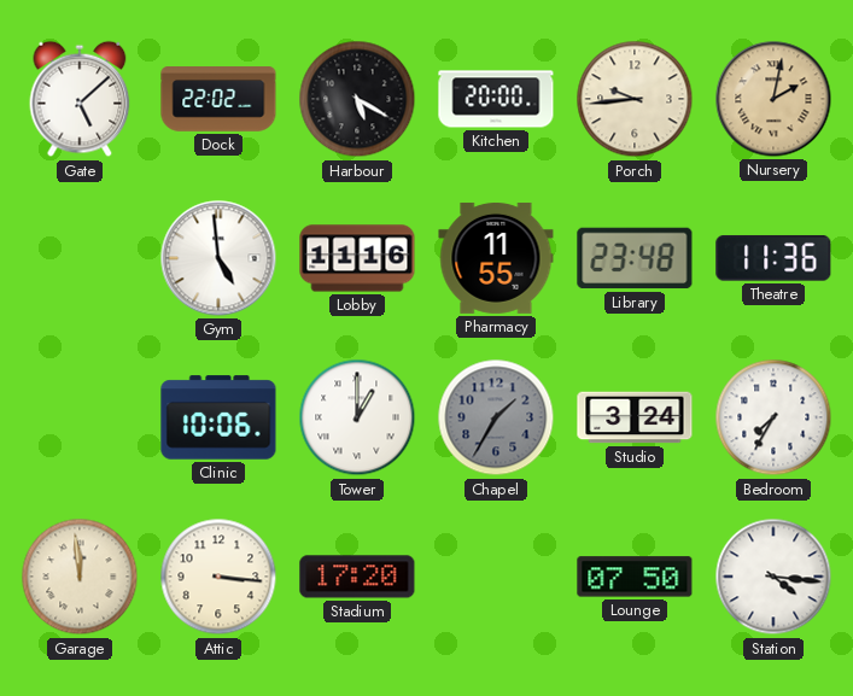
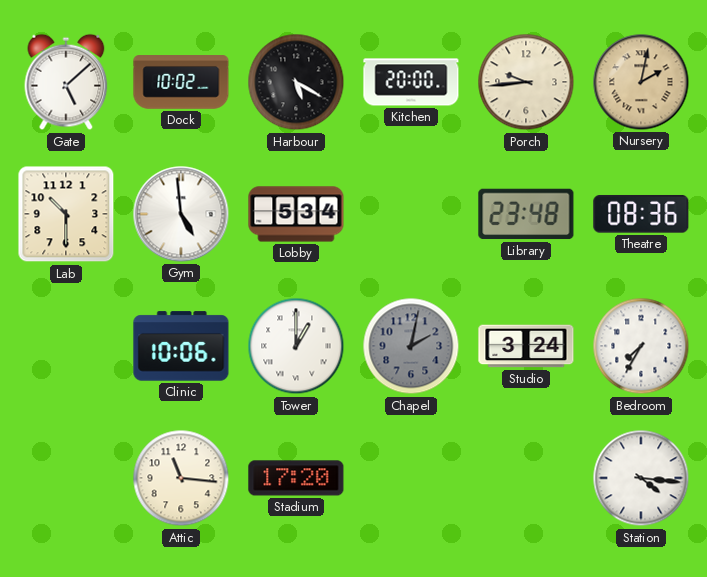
Dock: 22:02 -> 10:02
Lab: none -> 10:30
Lobby: 11:16 -> 5:34
Pharmacy: 11:55 -> none
Theatre: 11:36 -> 08:36
Chapel: 1:35 -> 2:02
Garage: 11:59 -> none
Attic: 3:16 -> 11:16
Lounge: 07:50 -> none
